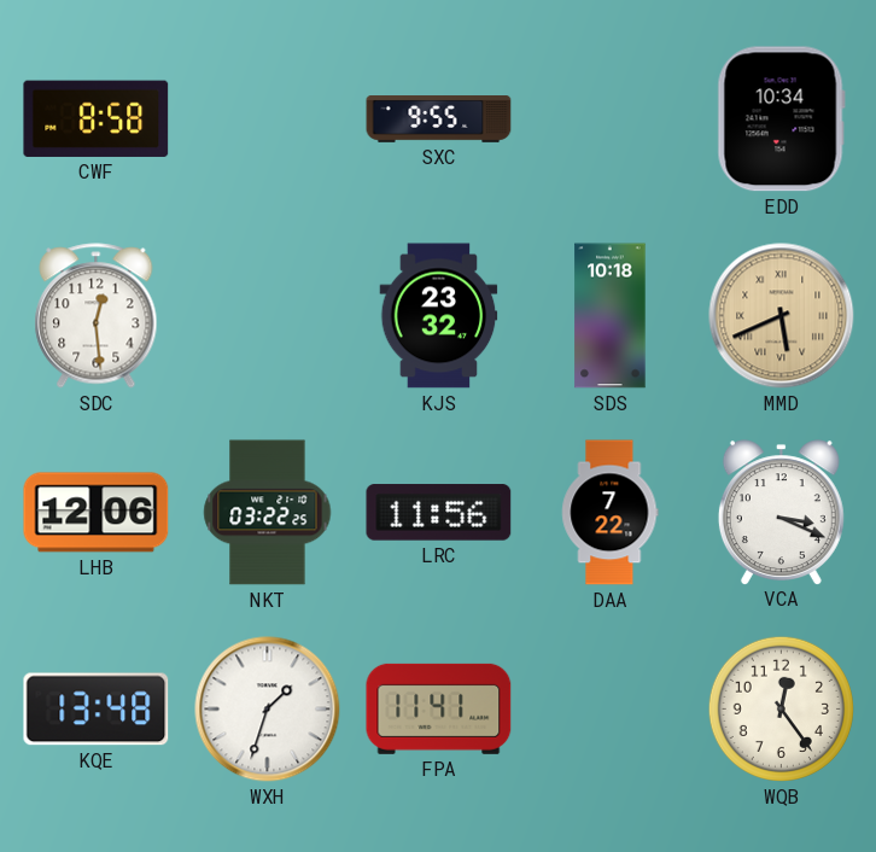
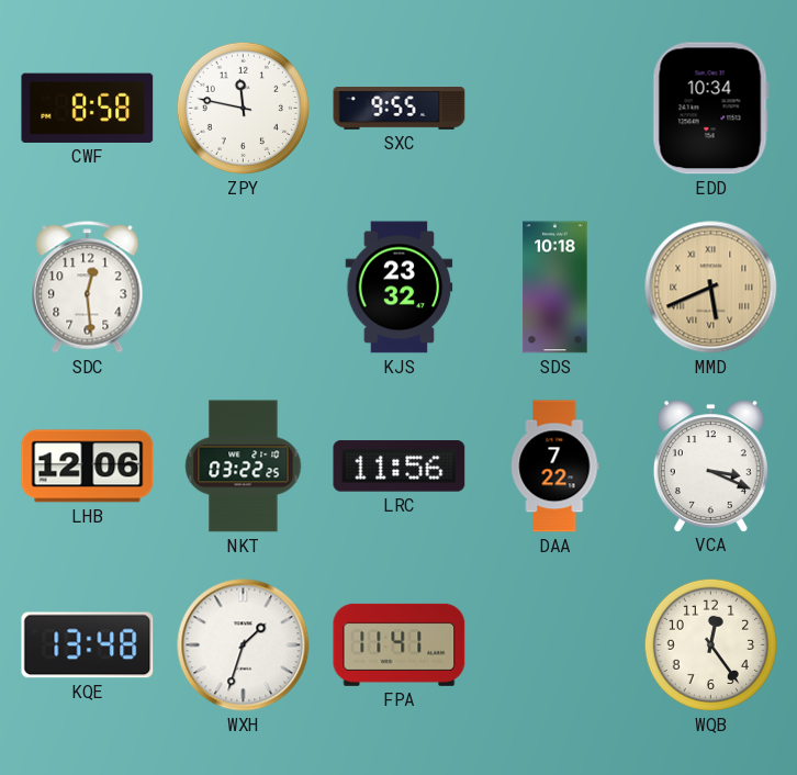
ZPY: none -> 11:47
